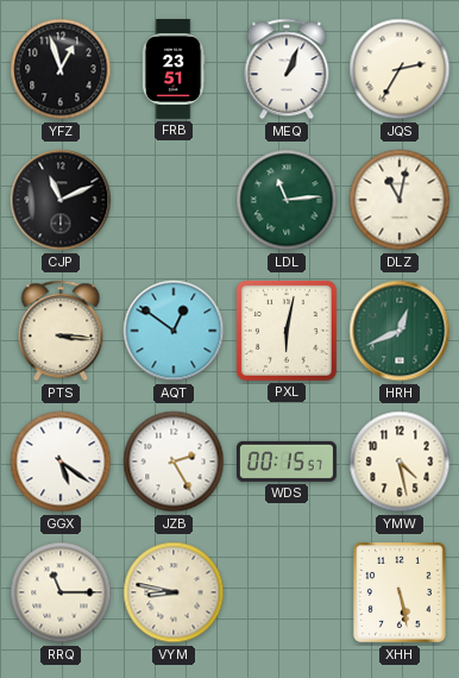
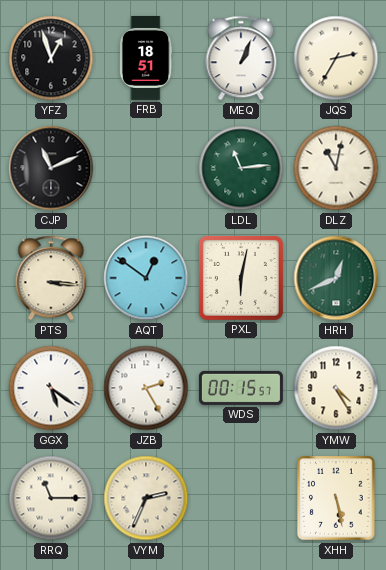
FRB: 23:51 -> 18:51
YMW: 4:28 -> 4:25
VYM: 8:47 -> 2:34
